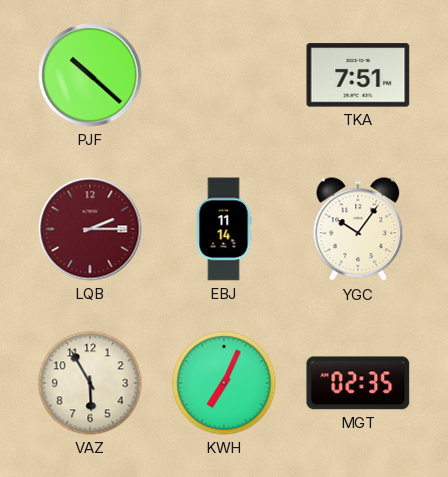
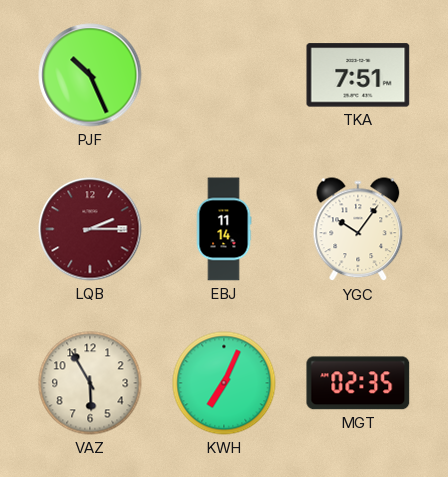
PJF: 10:22 -> 10:26
